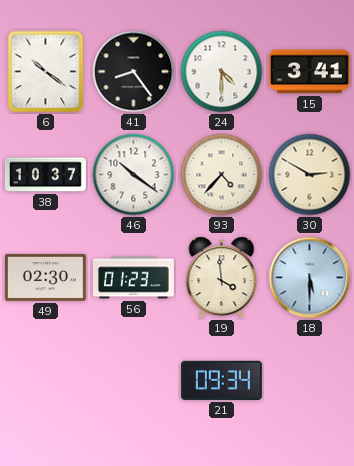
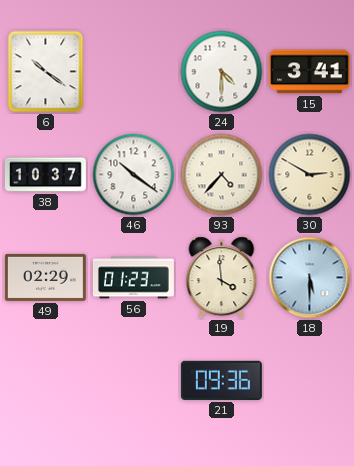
41: 8:24 -> none
49: 02:30 -> 02:29
21: 09:34 -> 09:36
